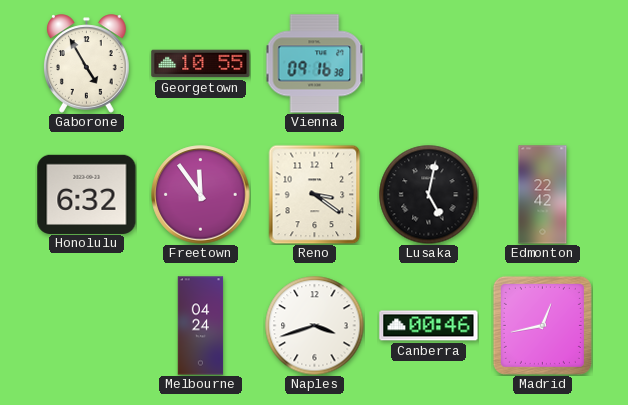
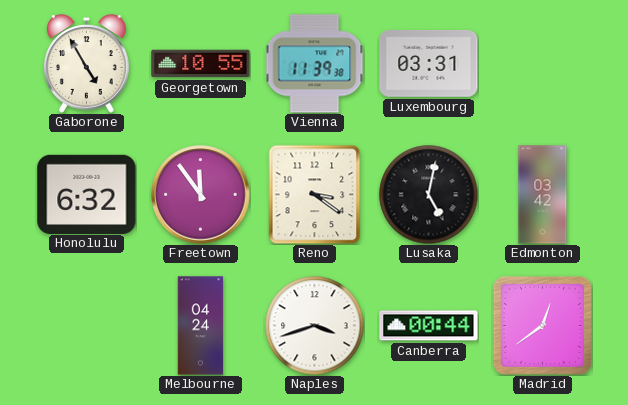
Vienna: 09:16 -> 11:39
Luxembourg: none -> 03:31
Edmonton: 22:42 -> 03:42
Canberra: 00:46 -> 00:44
Madrid: 12:43 -> 12:39
